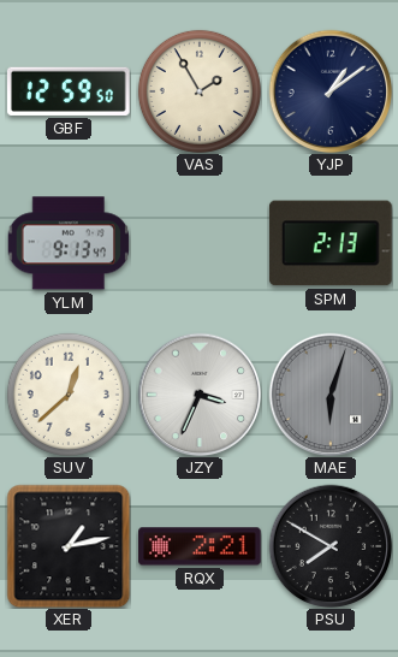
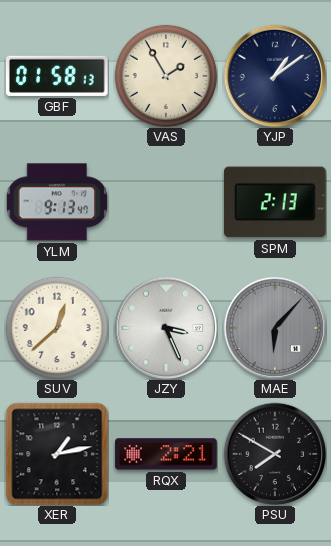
GBF: 12:59 -> 01:58
JZY: 3:34 -> 3:26
MAE: 6:03 -> 6:07
